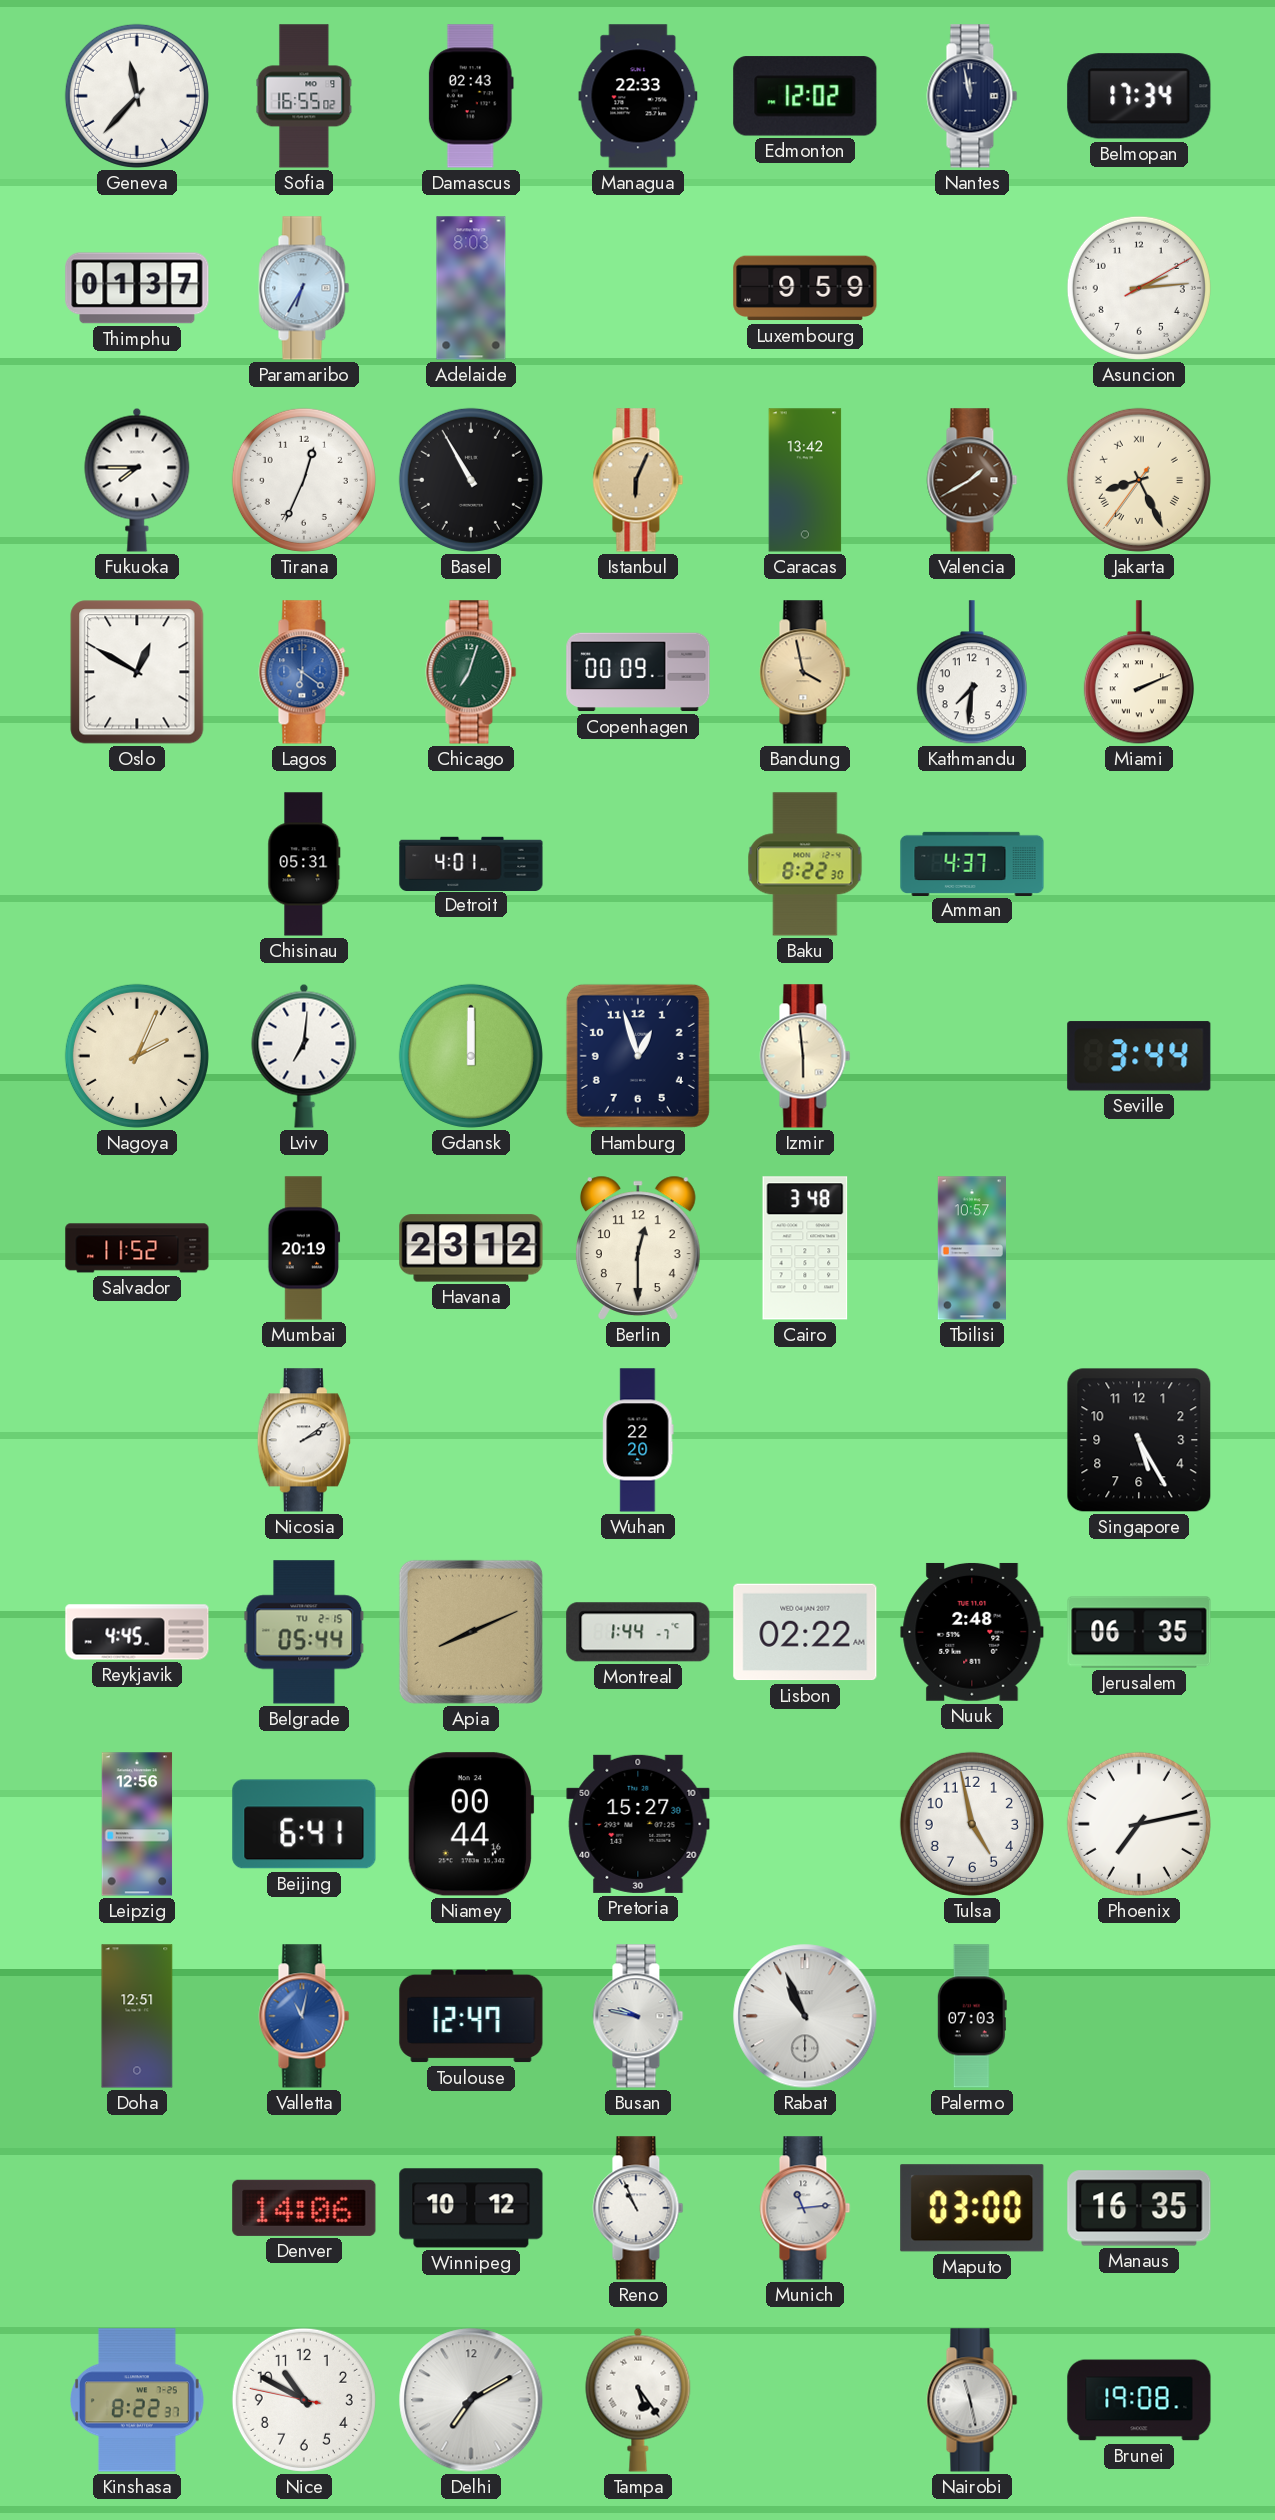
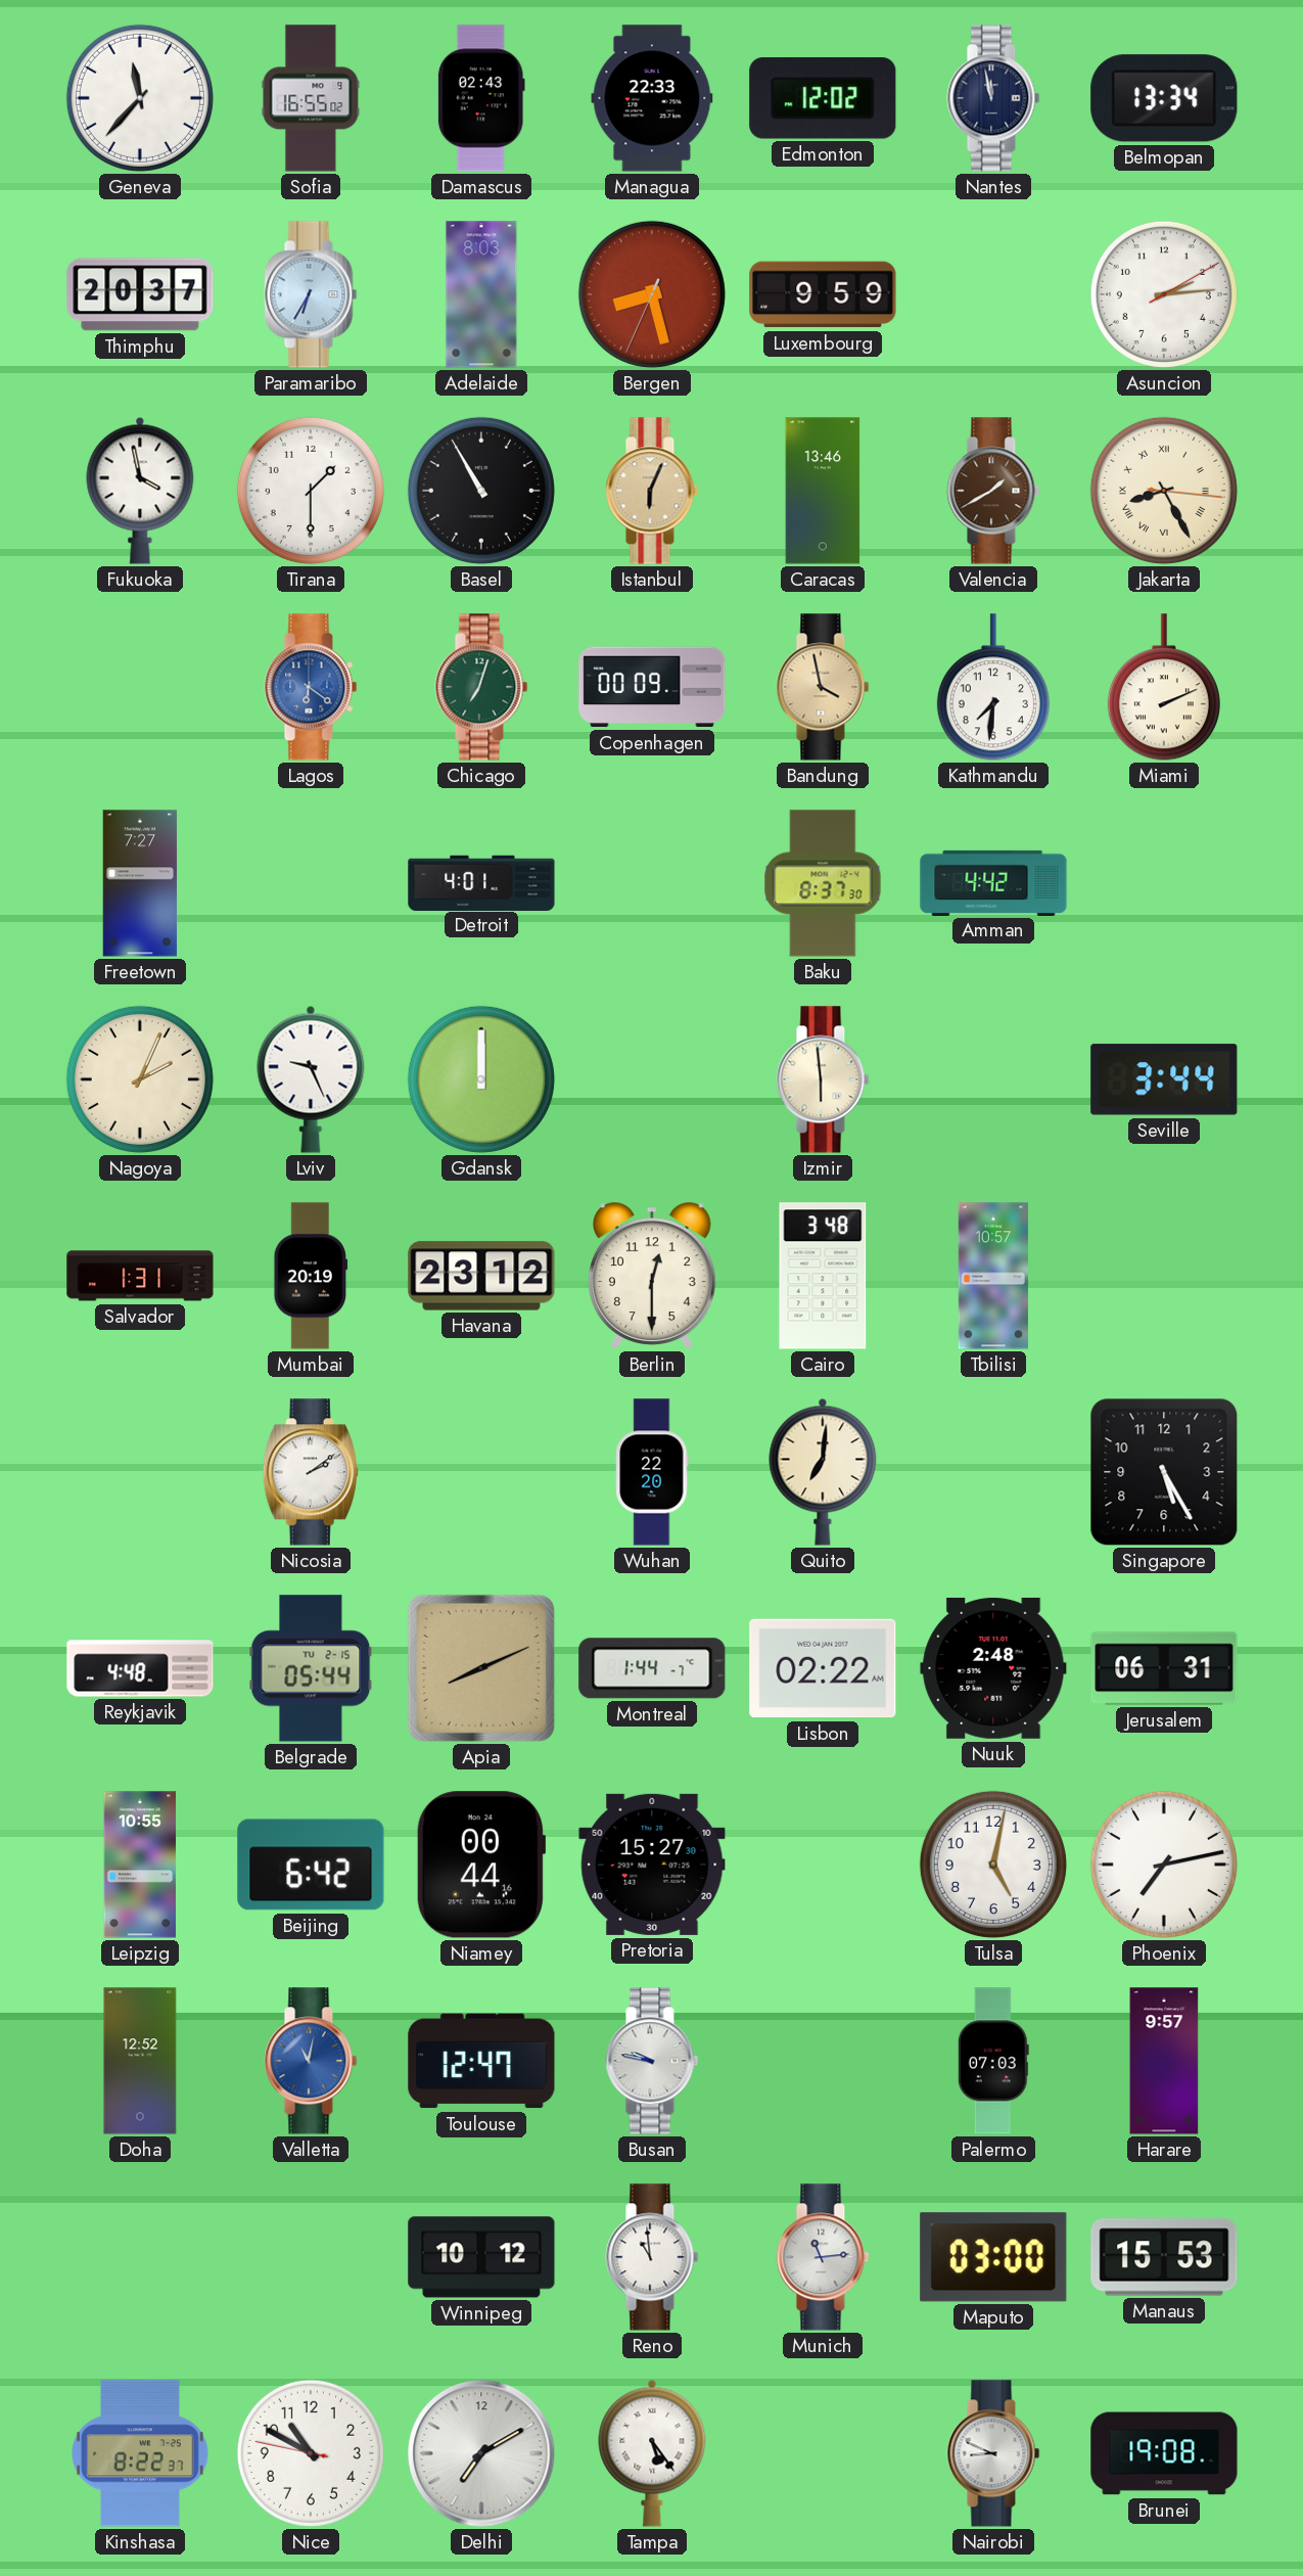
Belmopan: 17:34 -> 13:34
Thimphu: 01:37 -> 20:37
Bergen: none -> 8:27
Fukuoka: 7:45 -> 3:58
Tirana: 12:34 -> 1:30
Caracas: 13:42 -> 13:46
Jakarta: 8:25:36 -> 8:25:16
Oslo: 12:50 -> none
Freetown: none -> 7:27
Chisinau: 05:31 -> none
Baku: 8:22 -> 8:37
Amman: 4:37 -> 4:42
Lviv: 7:01 -> 9:26
Hamburg: 12:57 -> none
Salvador: 11:52 -> 1:31
Quito: none -> 7:01
Reykjavik: 4:45 -> 4:48
Jerusalem: 06:35 -> 06:31
Leipzig: 12:56 -> 10:55
Beijing: 6:41 -> 6:42
Tulsa: 4:58 -> 5:02
Doha: 12:51 -> 12:52
Rabat: 10:56 -> none
Harare: none -> 9:57
Denver: 14:06 -> none
Reno: 10:56 -> 10:59
Manaus: 16:35 -> 15:53
Nairobi: 11:28 -> 8:49
